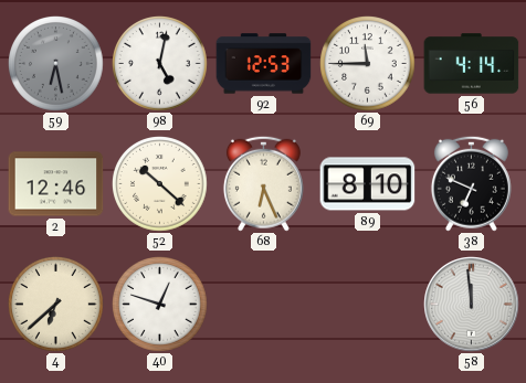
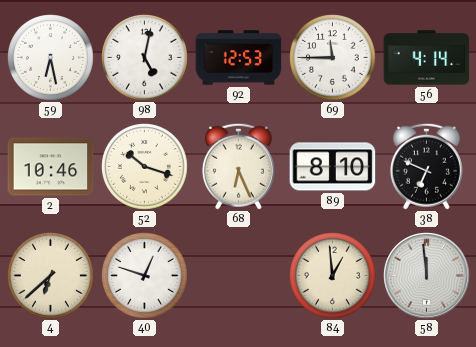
59 dial: grey -> white
2: 12:46 -> 10:46
52: 10:22 -> 10:18
84: none -> 12:59
